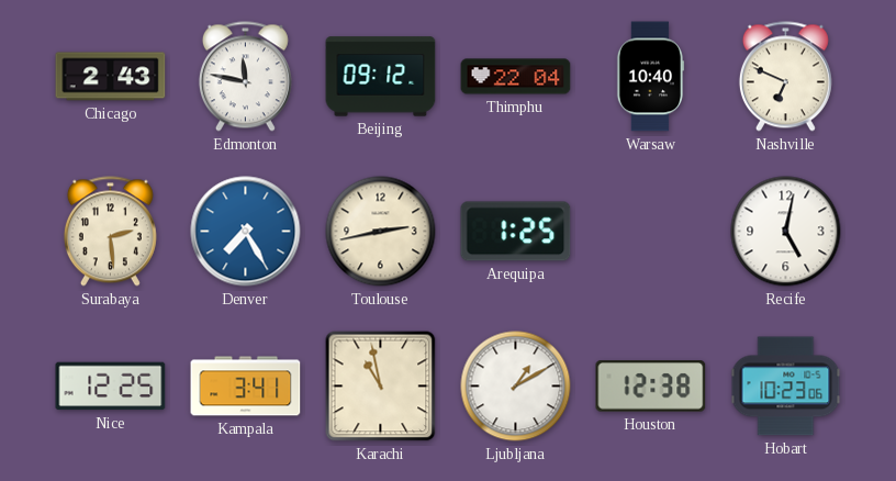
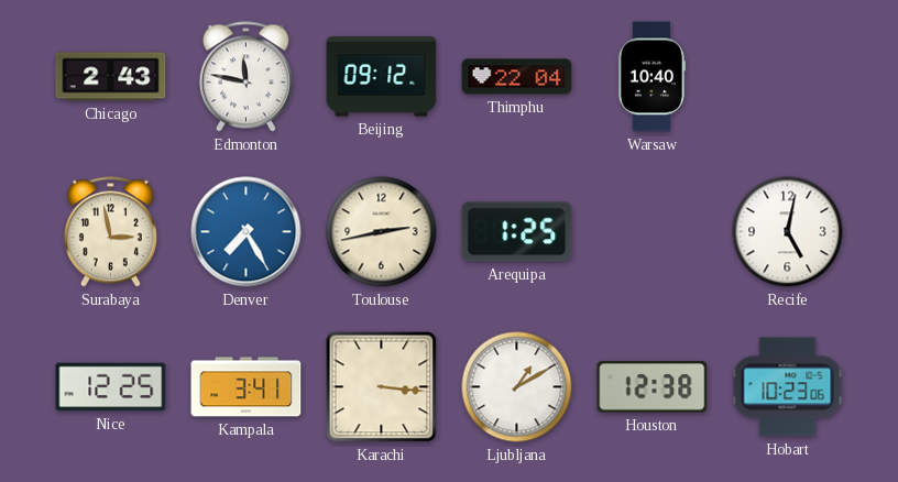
Nashville: 6:49 -> none
Surabaya: 2:29 -> 2:58
Karachi: 10:58 -> 3:16
